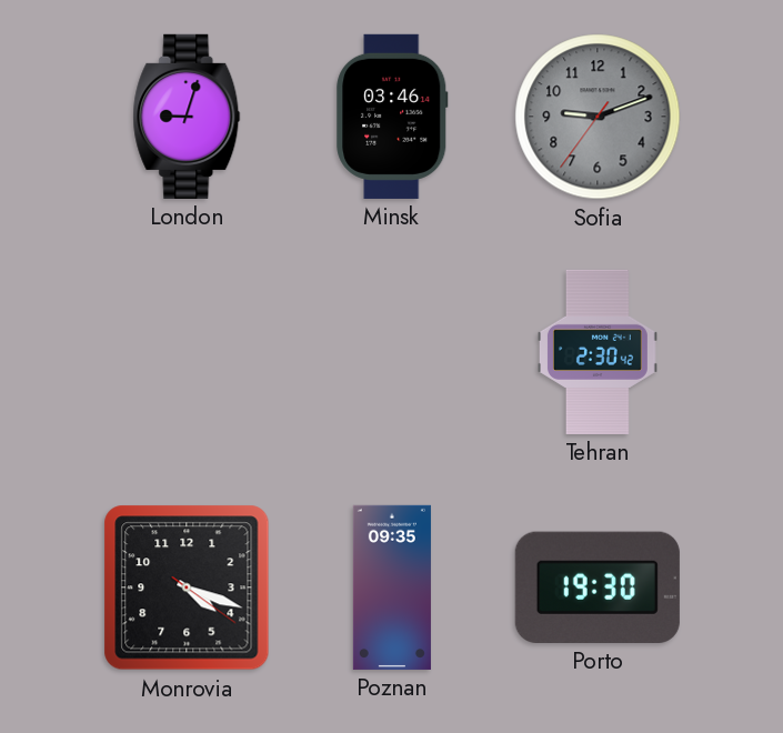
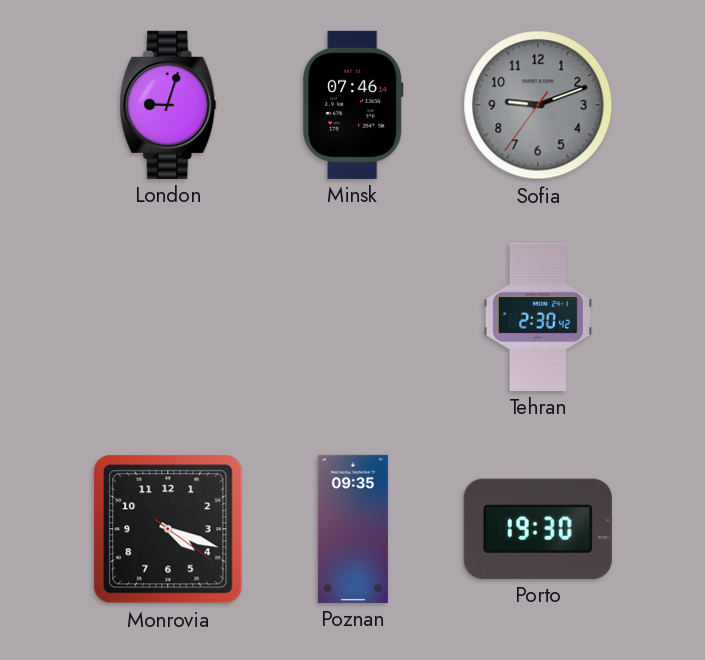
Minsk: 03:46 -> 07:46
